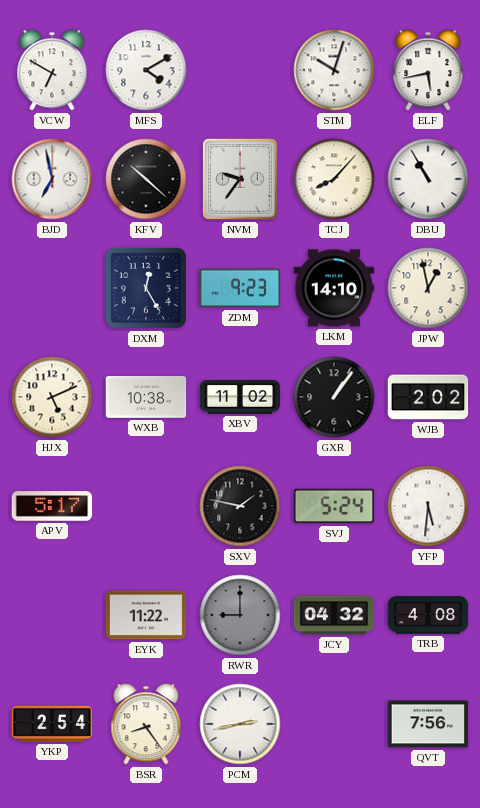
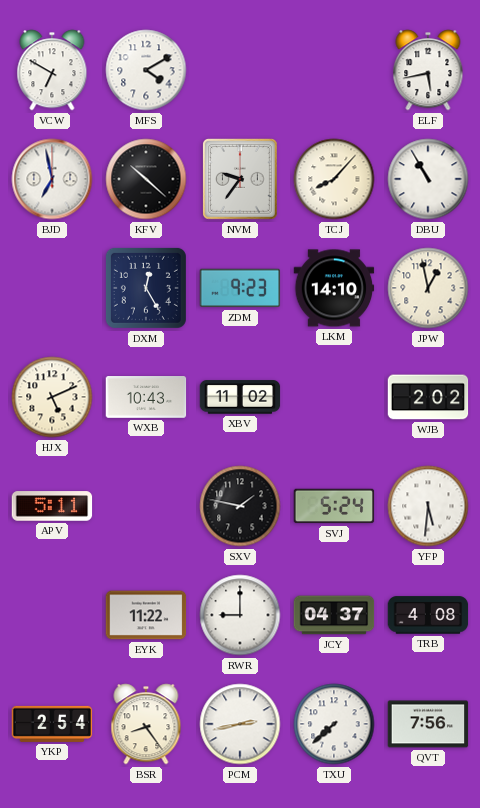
STM: 10:03 -> none
WXB: 10:38 -> 10:43
GXR: 1:06 -> none
APV: 5:17 -> 5:11
RWR dial: grey -> white
JCY: 04:32 -> 04:37
TXU: none -> 7:38
